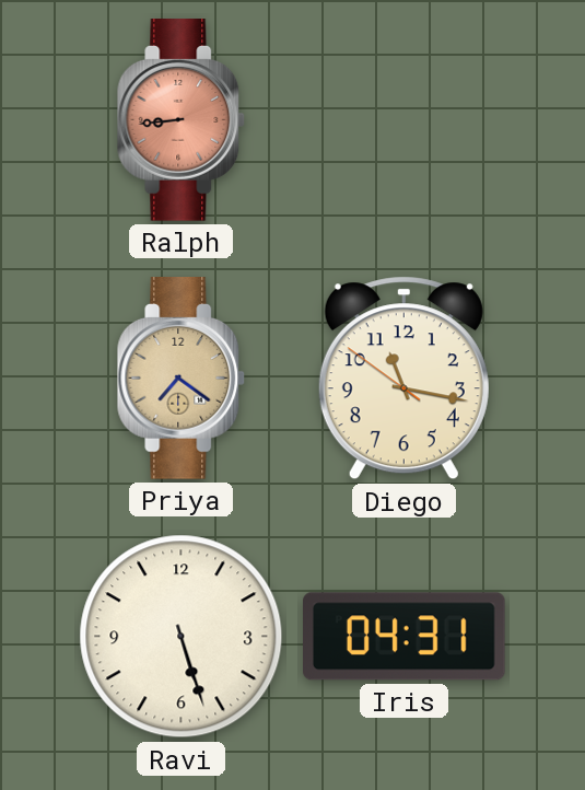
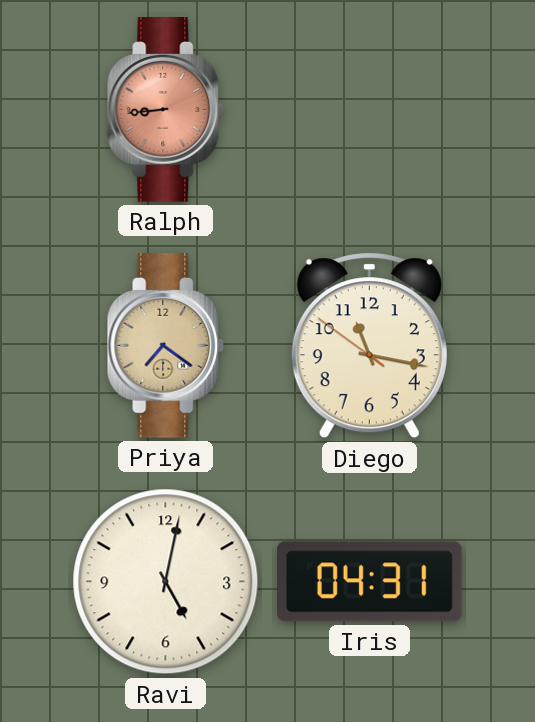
Ravi: 5:27 -> 5:02
